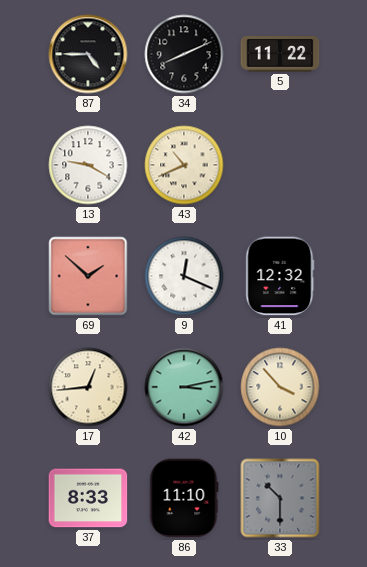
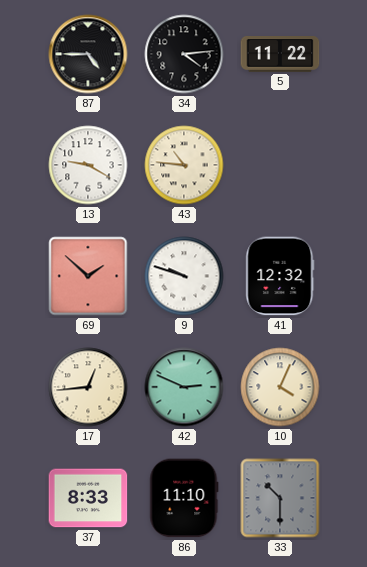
34: 8:11 -> 4:14
43: 10:41 -> 10:46
9: 12:19 -> 9:48
42: 3:13 -> 2:49
10: 3:53 -> 4:04
